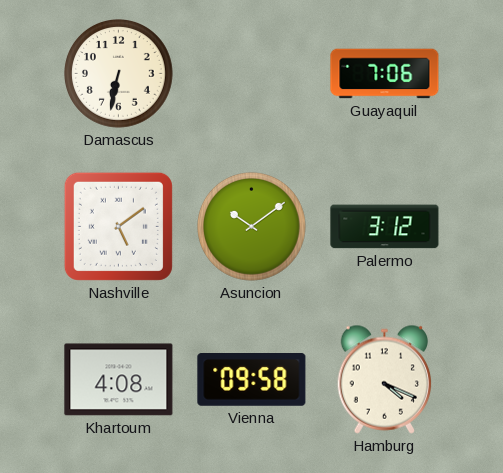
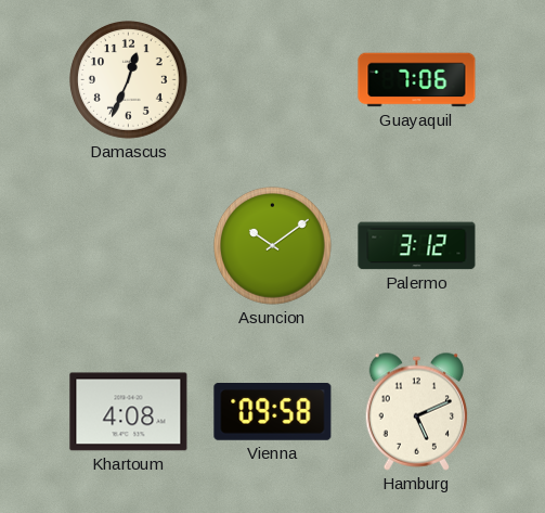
Damascus: 6:32 -> 12:34
Nashville: 5:09 -> none
Hamburg: 4:19 -> 5:11
